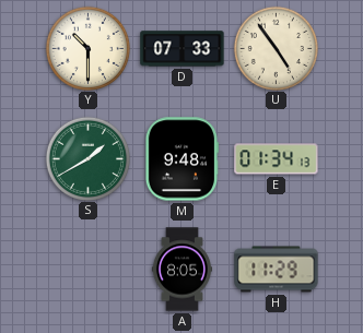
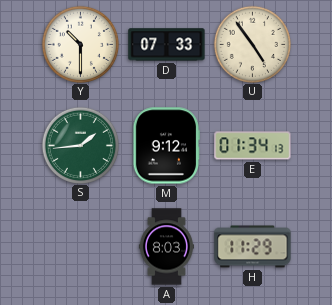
S: 1:40 -> 1:44
M: 9:48 -> 9:12
A: 8:05 -> 8:03
